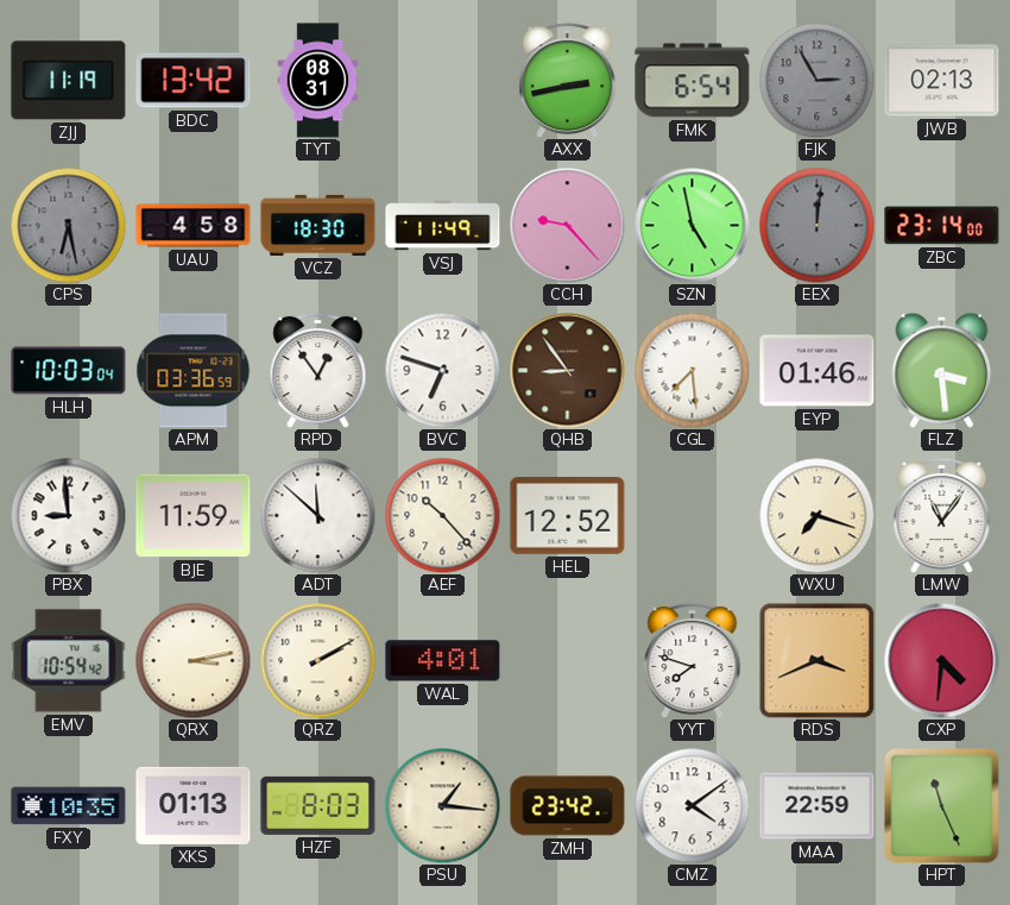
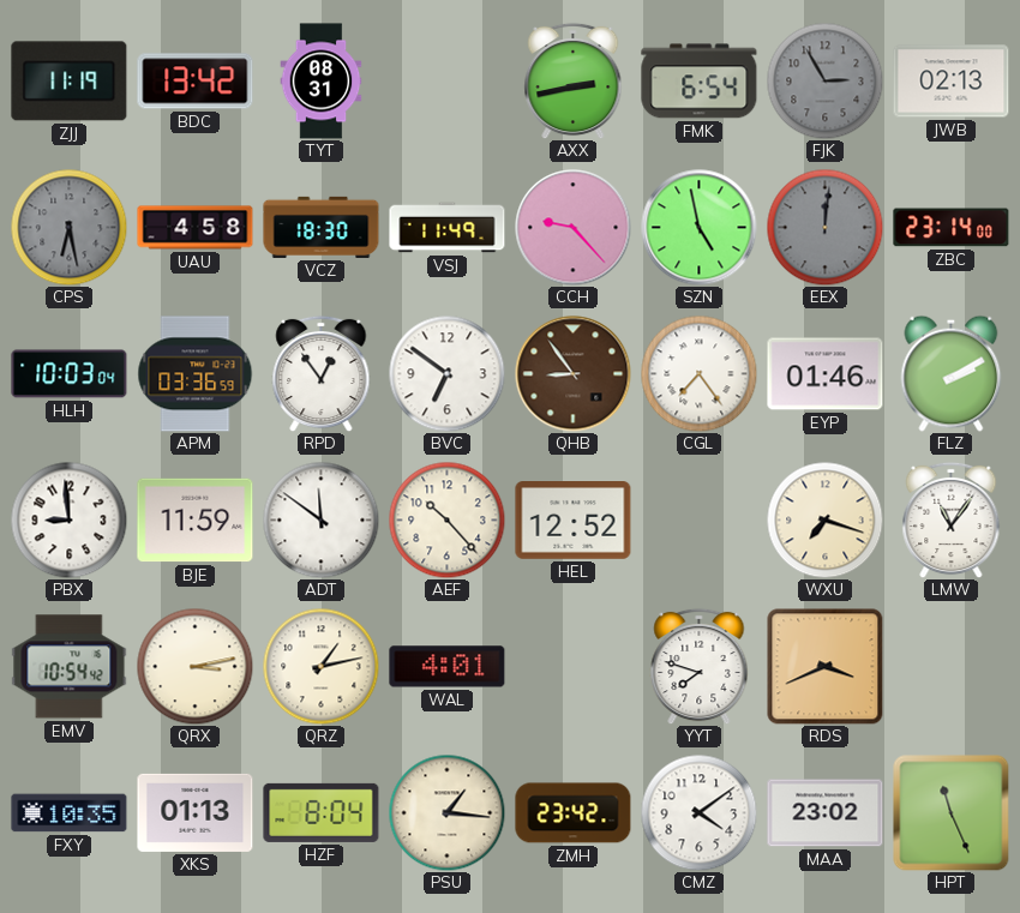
BVC: 6:48 -> 6:51
CGL: 7:29 -> 7:24
FLZ: 3:29 -> 2:10
ADT: 11:52 -> 11:51
QRZ: 2:10 -> 1:13
CXP: 4:31 -> none
HZF: 8:03 -> 8:04
MAA: 22:59 -> 23:02
